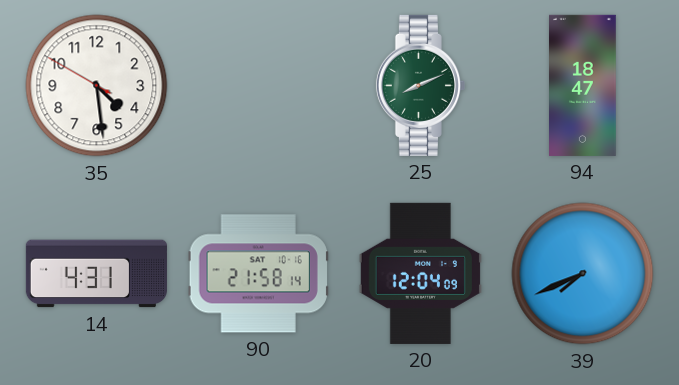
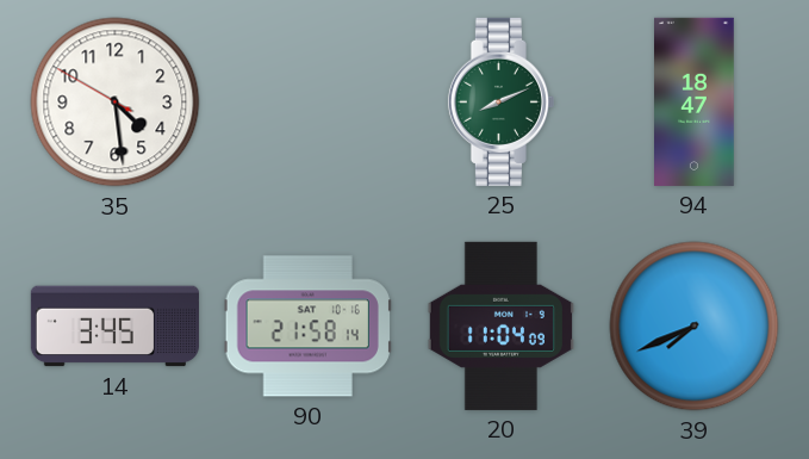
14: 4:31 -> 3:45
20: 12:04 -> 11:04
